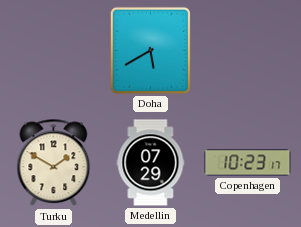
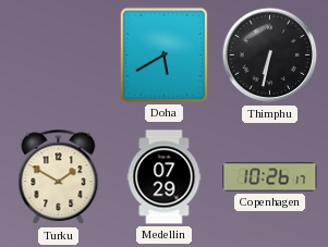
Thimphu: none -> 6:32
Copenhagen: 10:23 -> 10:26
